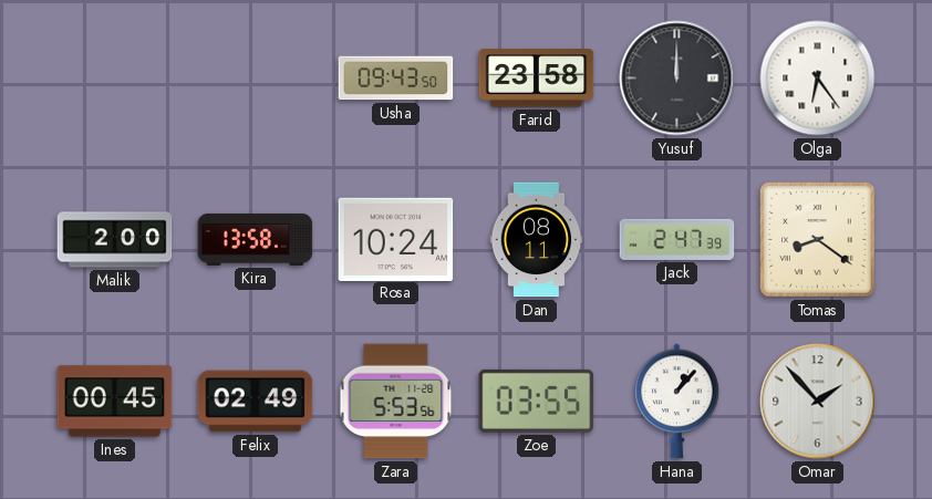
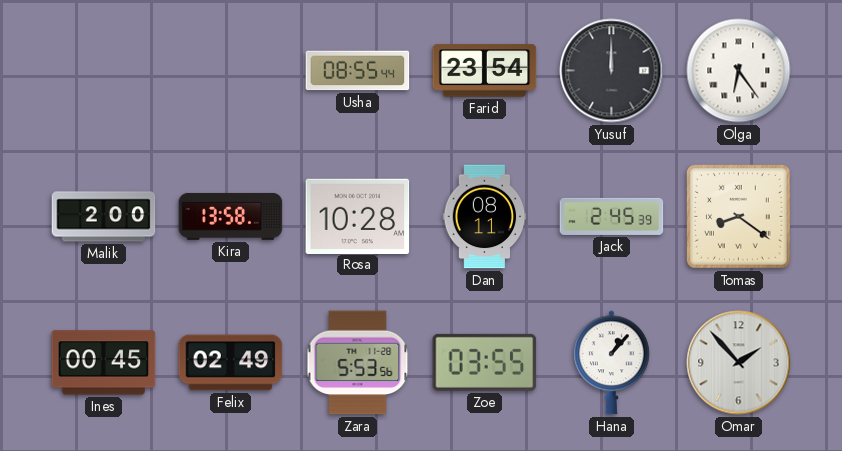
Usha: 09:43 -> 08:55
Farid: 23:58 -> 23:54
Rosa: 10:24 -> 10:28
Jack: 2:47 -> 2:45
